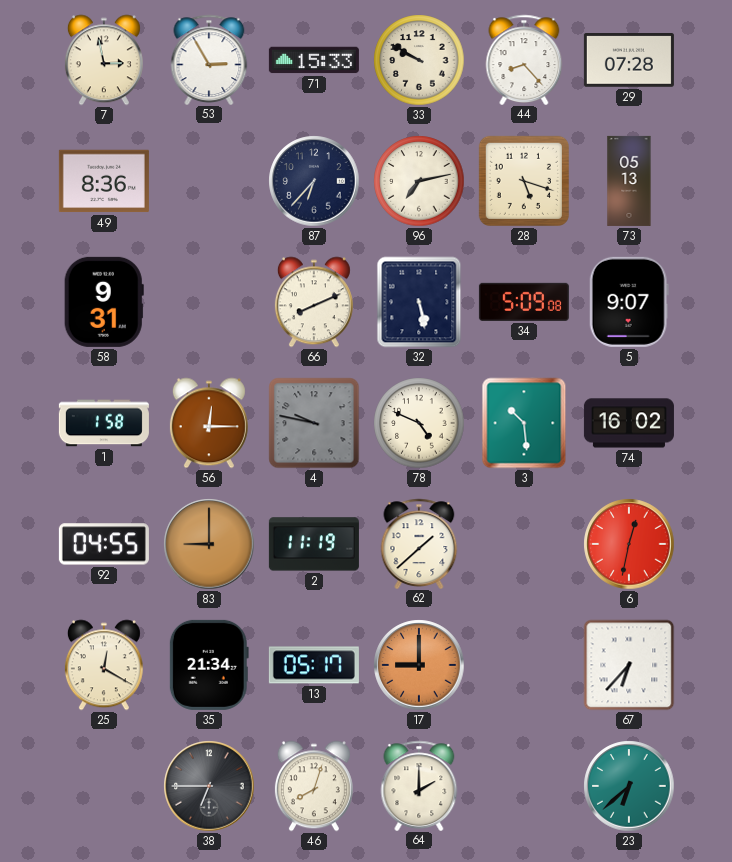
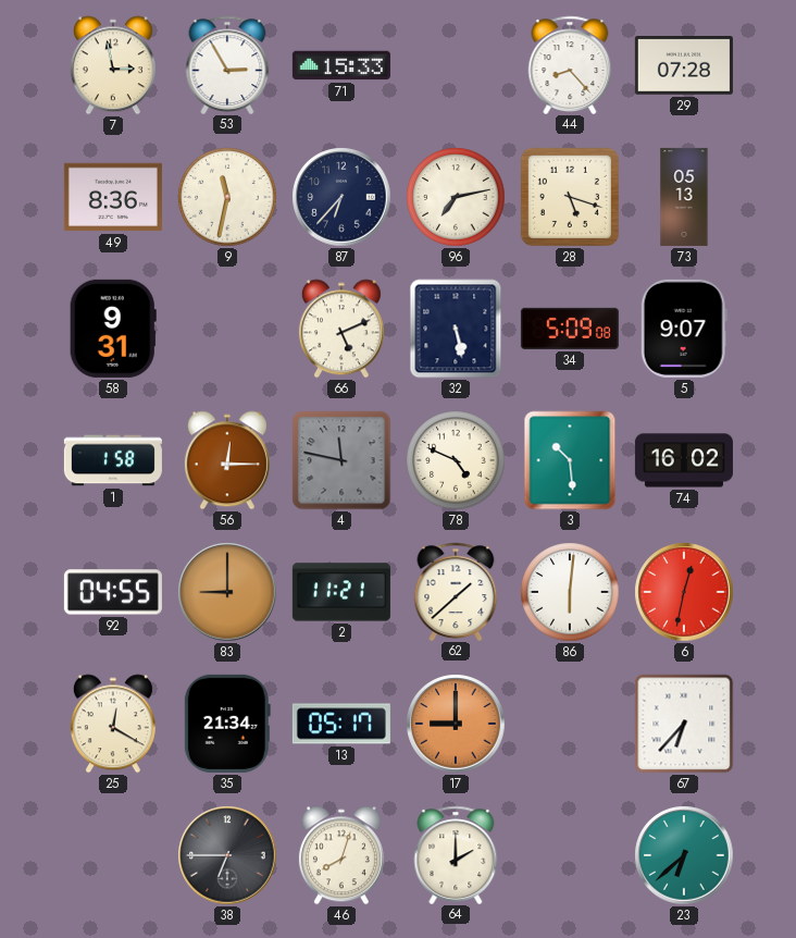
33: 9:50 -> none
9: none -> 11:32
66: 8:11 -> 5:11
4: 9:47 -> 11:47
2: 11:19 -> 11:21
86: none -> 6:01
